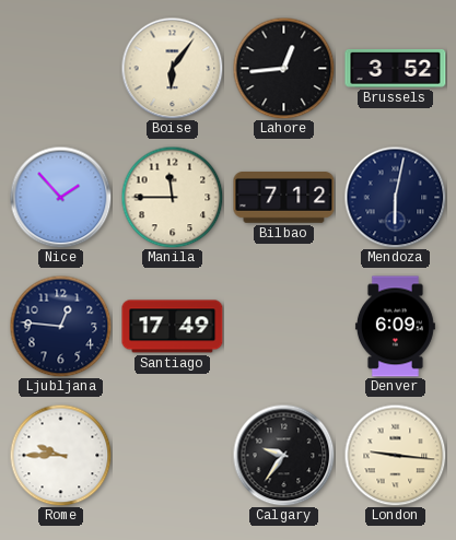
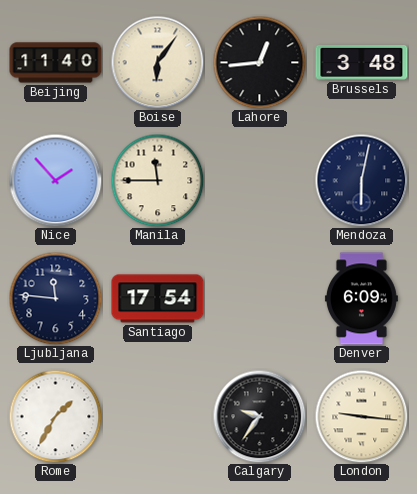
Beijing: none -> 11:40
Brussels: 3:52 -> 3:48
Bilbao: 7:12 -> none
Ljubljana: 12:46 -> 11:46
Santiago: 17:49 -> 17:54
Rome: 9:45 -> 1:35
